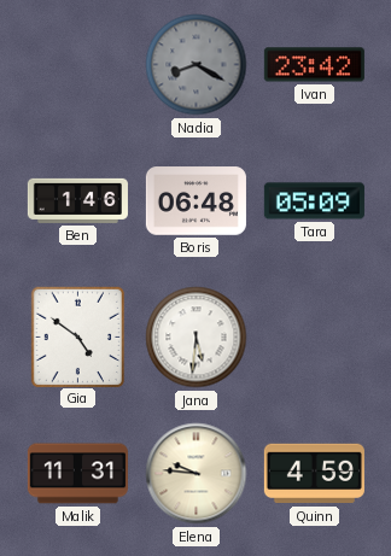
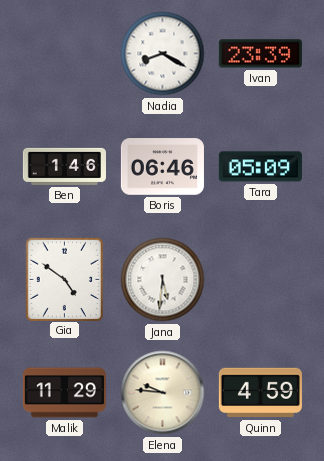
Nadia dial: grey -> white
Ivan: 23:42 -> 23:39
Boris: 06:48 -> 06:46
Malik: 11:31 -> 11:29
